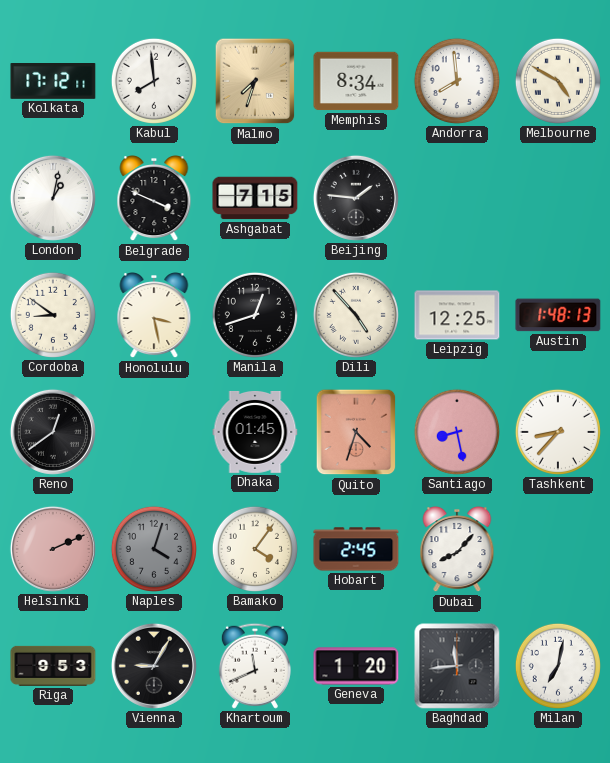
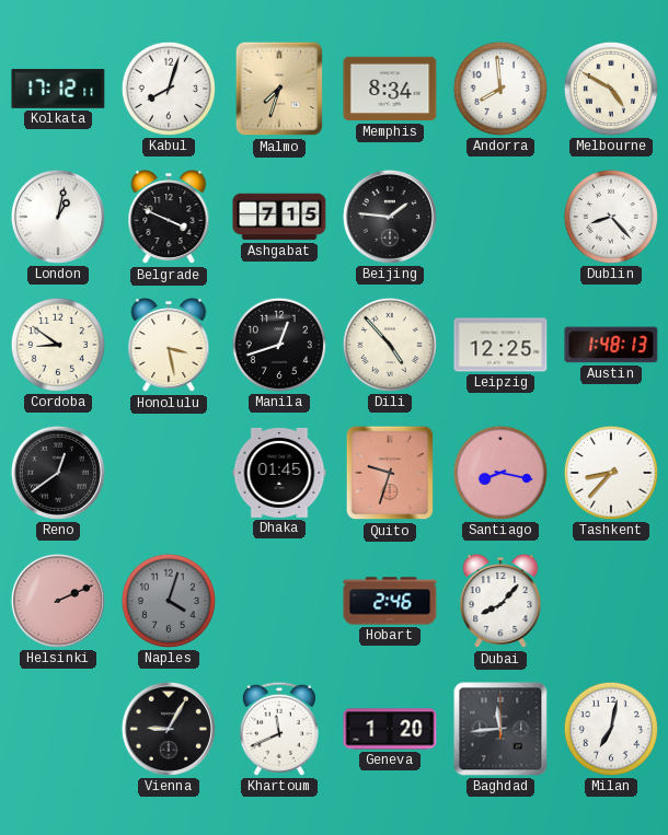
Kabul: 7:59 -> 8:03
Dublin: none -> 8:23
Quito: 4:33 -> 9:33
Santiago: 8:28 -> 8:17
Bamako: 4:06 -> none
Hobart: 2:45 -> 2:46
Riga: 9:53 -> none
